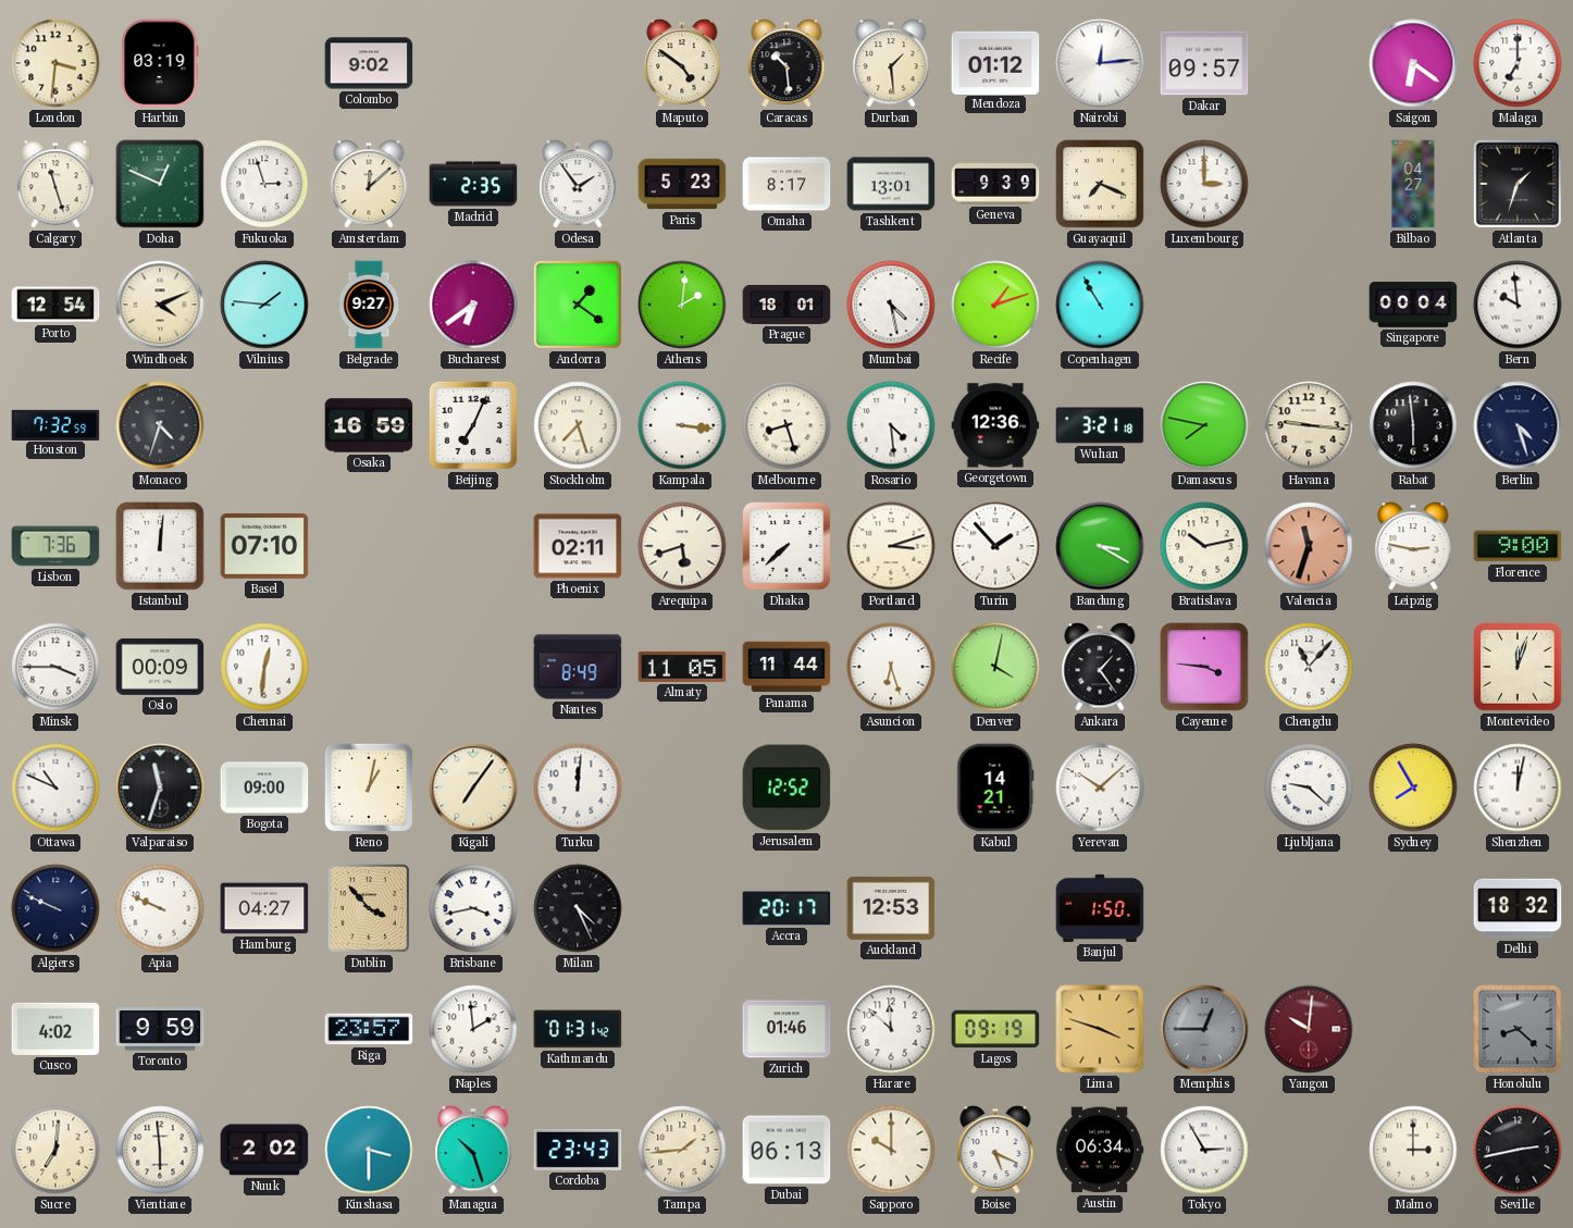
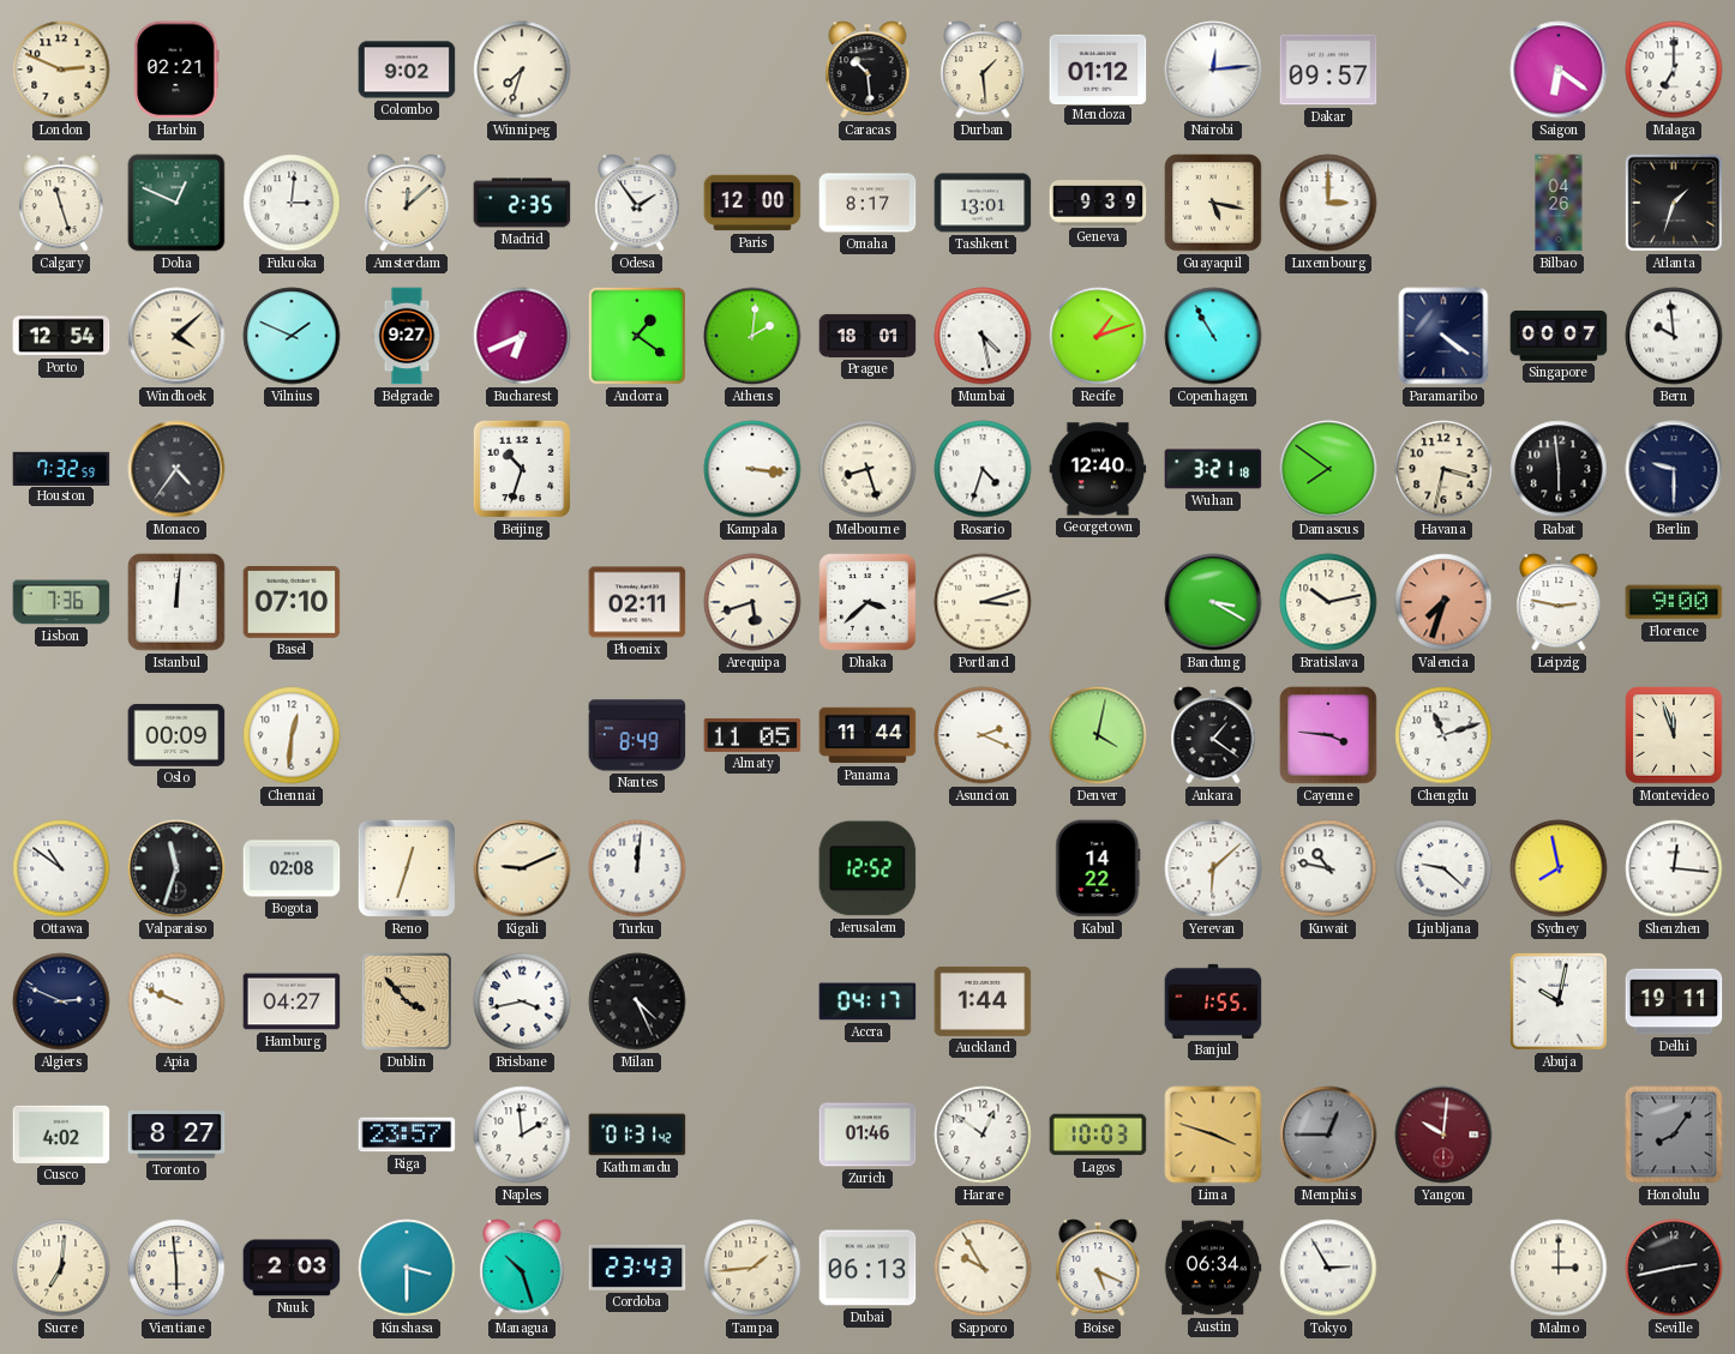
London: 3:31 -> 2:49
Harbin: 03:19 -> 02:21
Winnipeg: none -> 7:33
Maputo: 4:51 -> none
Fukuoka: 2:57 -> 3:01
Paris: 5:23 -> 12:00
Guayaquil: 7:19 -> 5:17
Bilbao: 04:27 -> 04:26
Windhoek: 4:11 -> 4:08
Vilnius: 1:46 -> 1:49
Bucharest: 6:39 -> 6:41
Paramaribo: none -> 4:21
Singapore: 00:04 -> 00:07
Monaco: 4:33 -> 4:36
Osaka: 16:59 -> none
Beijing: 7:04 -> 10:33
Stockholm: 7:27 -> none
Rosario: 4:29 -> 4:33
Georgetown: 12:36 -> 12:40
Damascus: 7:47 -> 7:51
Havana: 9:16 -> 3:32
Berlin: 4:27 -> 9:30
Dhaka: 7:38 -> 3:38
Turin: 1:53 -> none
Valencia: 11:33 -> 7:33
Minsk: 3:45 -> none
Asuncion: 6:27 -> 2:19
Ankara: 1:24 -> 1:21
Chengdu: 11:07 -> 11:12
Montevideo: 12:03 -> 11:57
Ottawa: 10:49 -> 10:51
Bogota: 09:00 -> 02:08
Reno: 1:02 -> 12:33
Kigali: 7:06 -> 9:11
Kabul: 14:21 -> 14:22
Yerevan: 10:08 -> 6:08
Kuwait: none -> 10:47
Sydney: 7:55 -> 7:58
Shenzhen: 12:02 -> 12:16
Algiers: 9:49 -> 2:49
Accra: 20:17 -> 04:17
Auckland: 12:53 -> 1:44
Banjul: 1:50 -> 1:55
Abuja: none -> 10:02
Delhi: 18:32 -> 19:11
Toronto: 9:59 -> 8:27
Harare: 11:52 -> 12:51
Lagos: 09:19 -> 10:03
Honolulu: 8:22 -> 8:06
Nuuk: 2:02 -> 2:03
Sapporo: 10:00 -> 9:55
